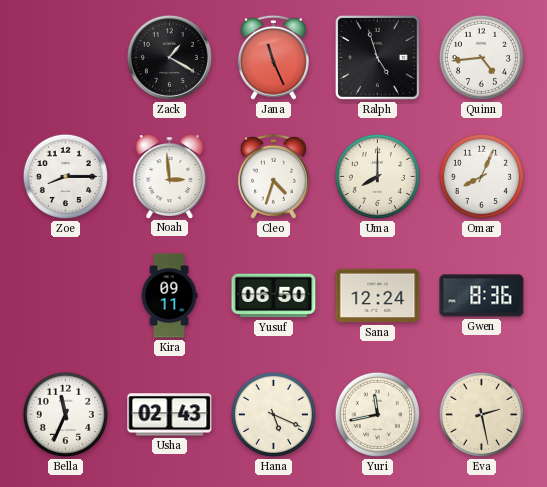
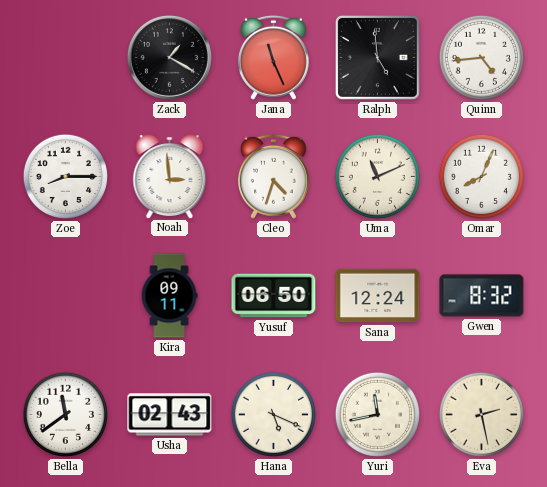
Ralph: 4:57 -> 4:59
Uma: 8:00 -> 11:11
Gwen: 8:36 -> 8:32
Bella: 11:34 -> 11:39
